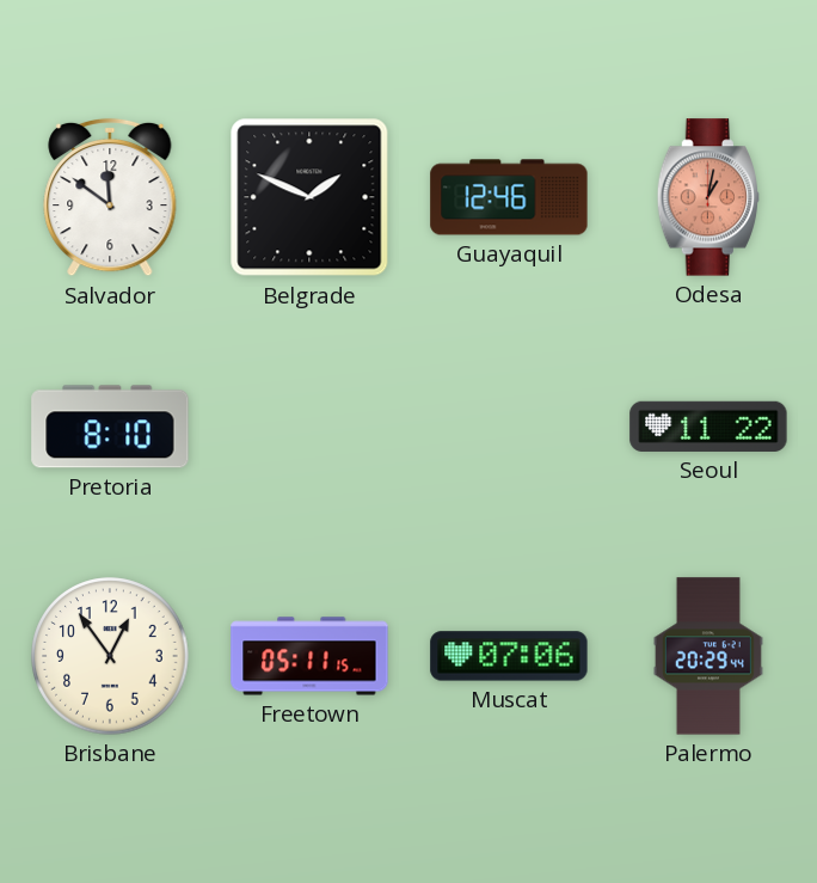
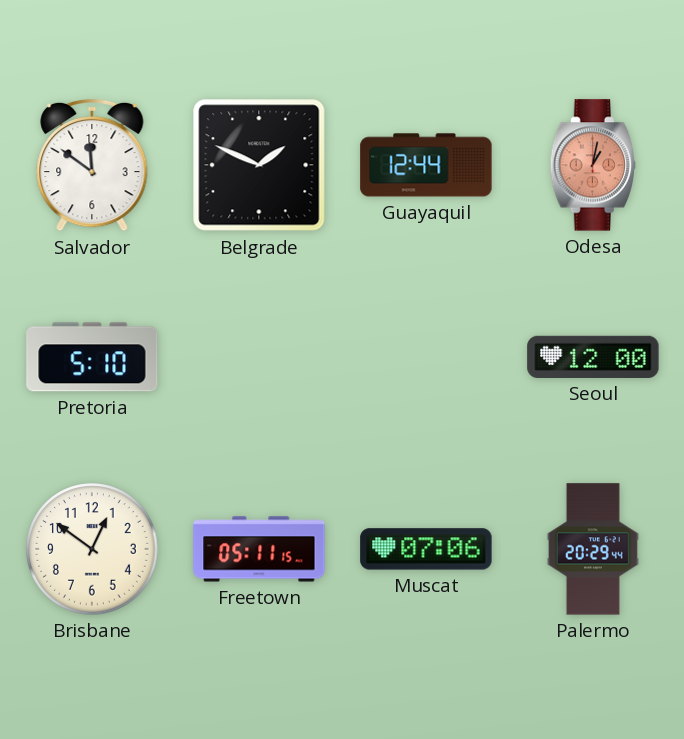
Guayaquil: 12:46 -> 12:44
Pretoria: 8:10 -> 5:10
Seoul: 11:22 -> 12:00
Brisbane: 12:54 -> 12:51
